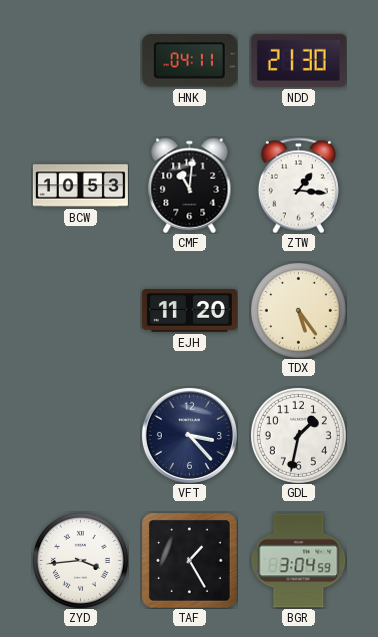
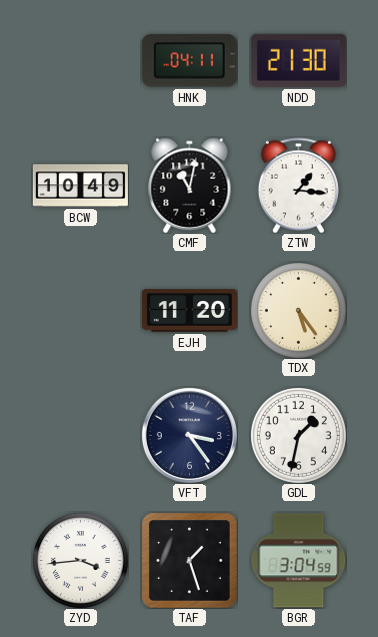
BCW: 10:53 -> 10:49
CMF: 11:01 -> 11:02
VFT: 3:23 -> 3:24
TAF: 1:25 -> 1:27
